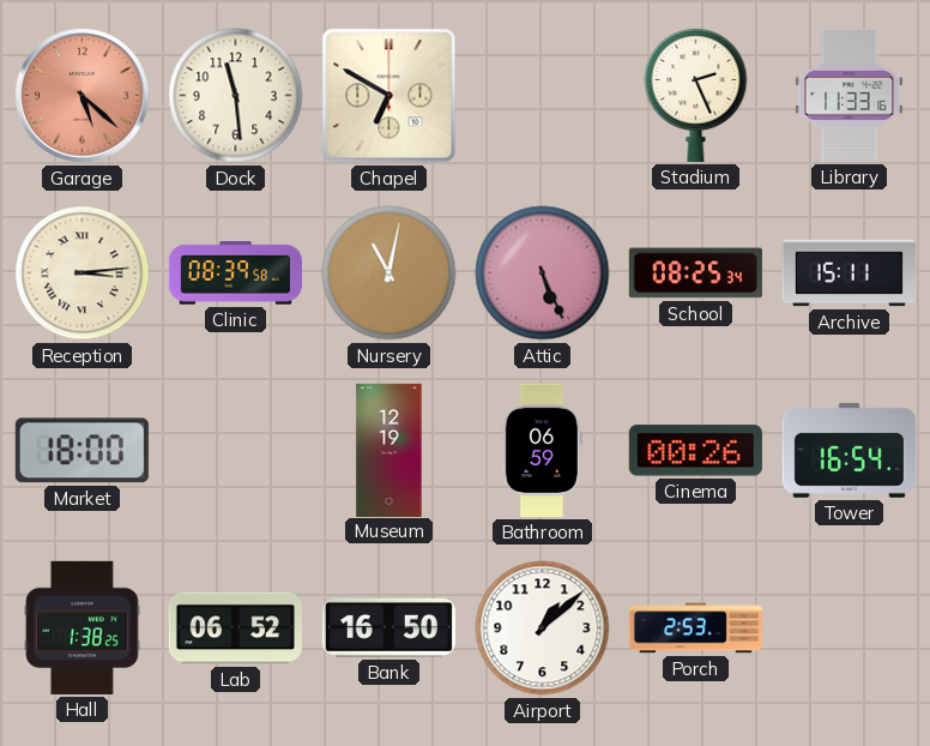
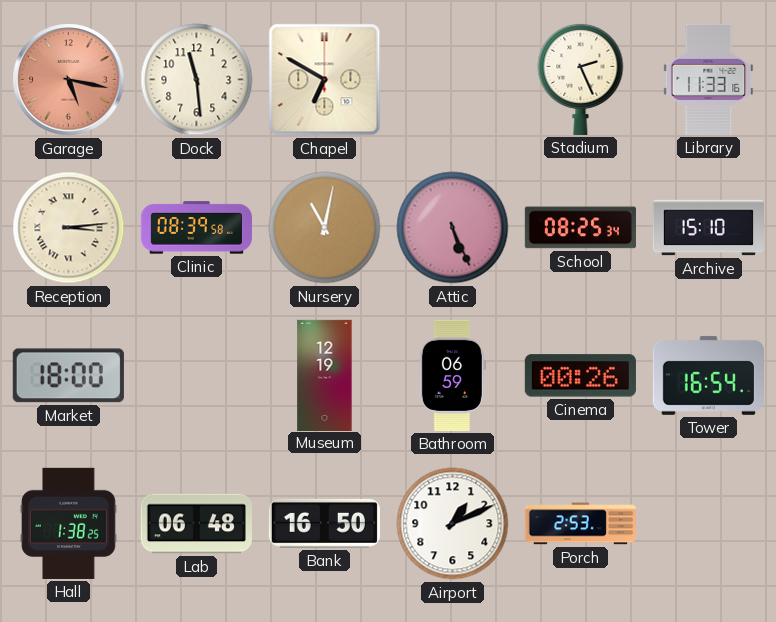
Garage: 5:22 -> 5:17
Archive: 15:11 -> 15:10
Lab: 06:52 -> 06:48
Airport: 1:08 -> 1:11
